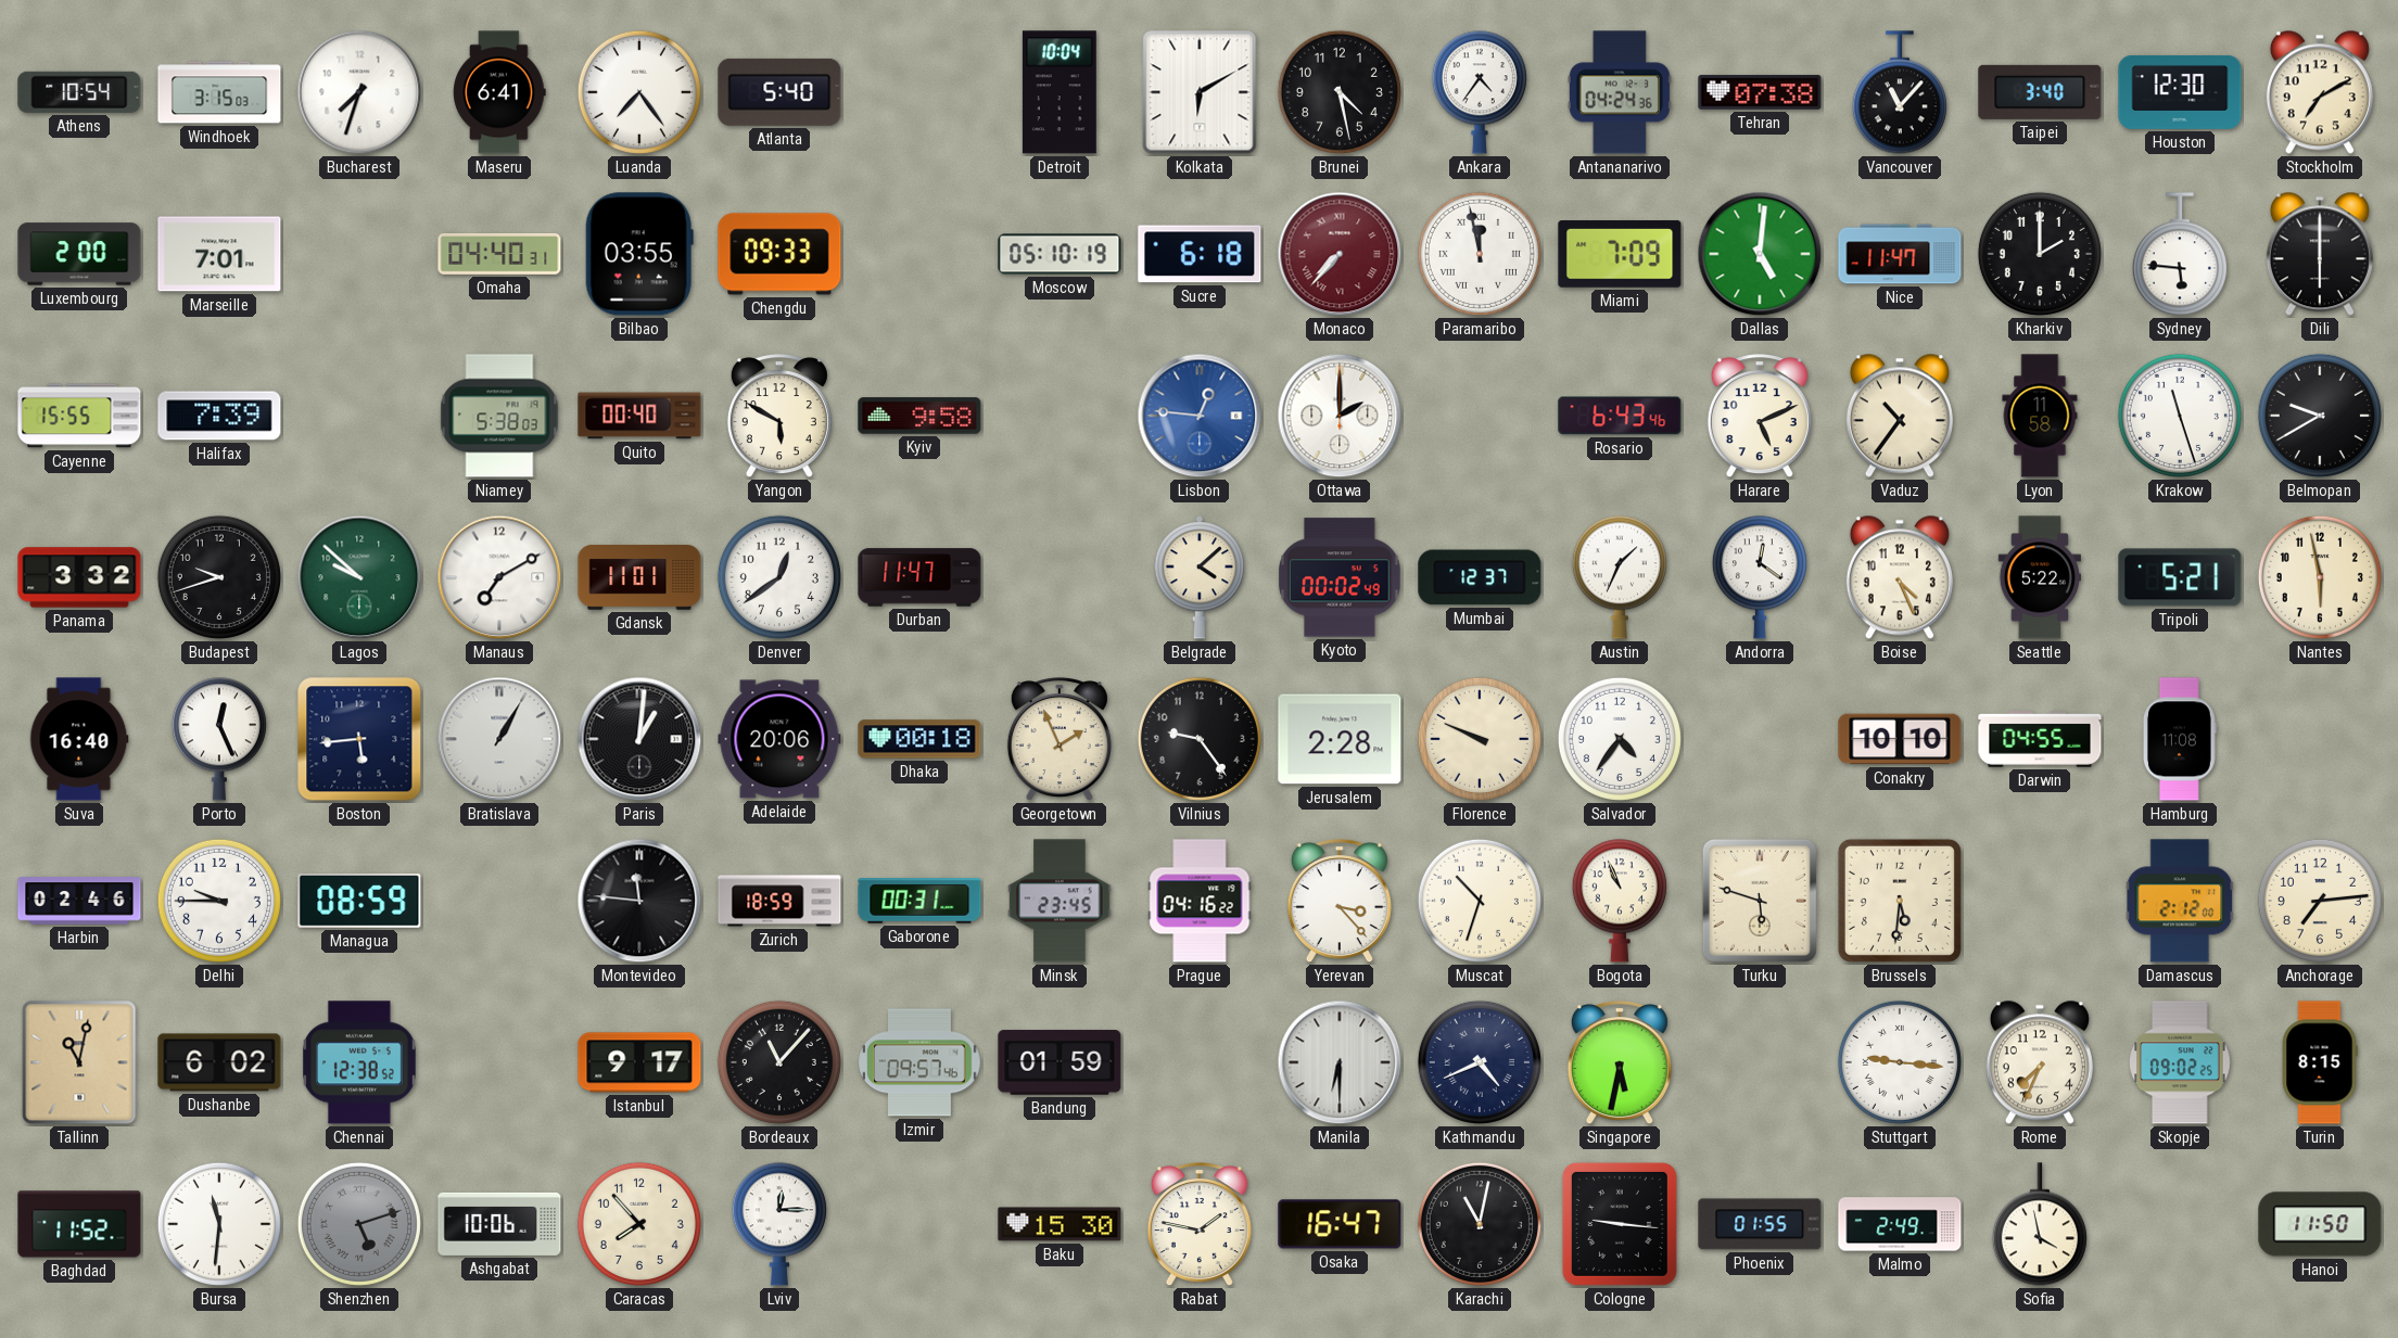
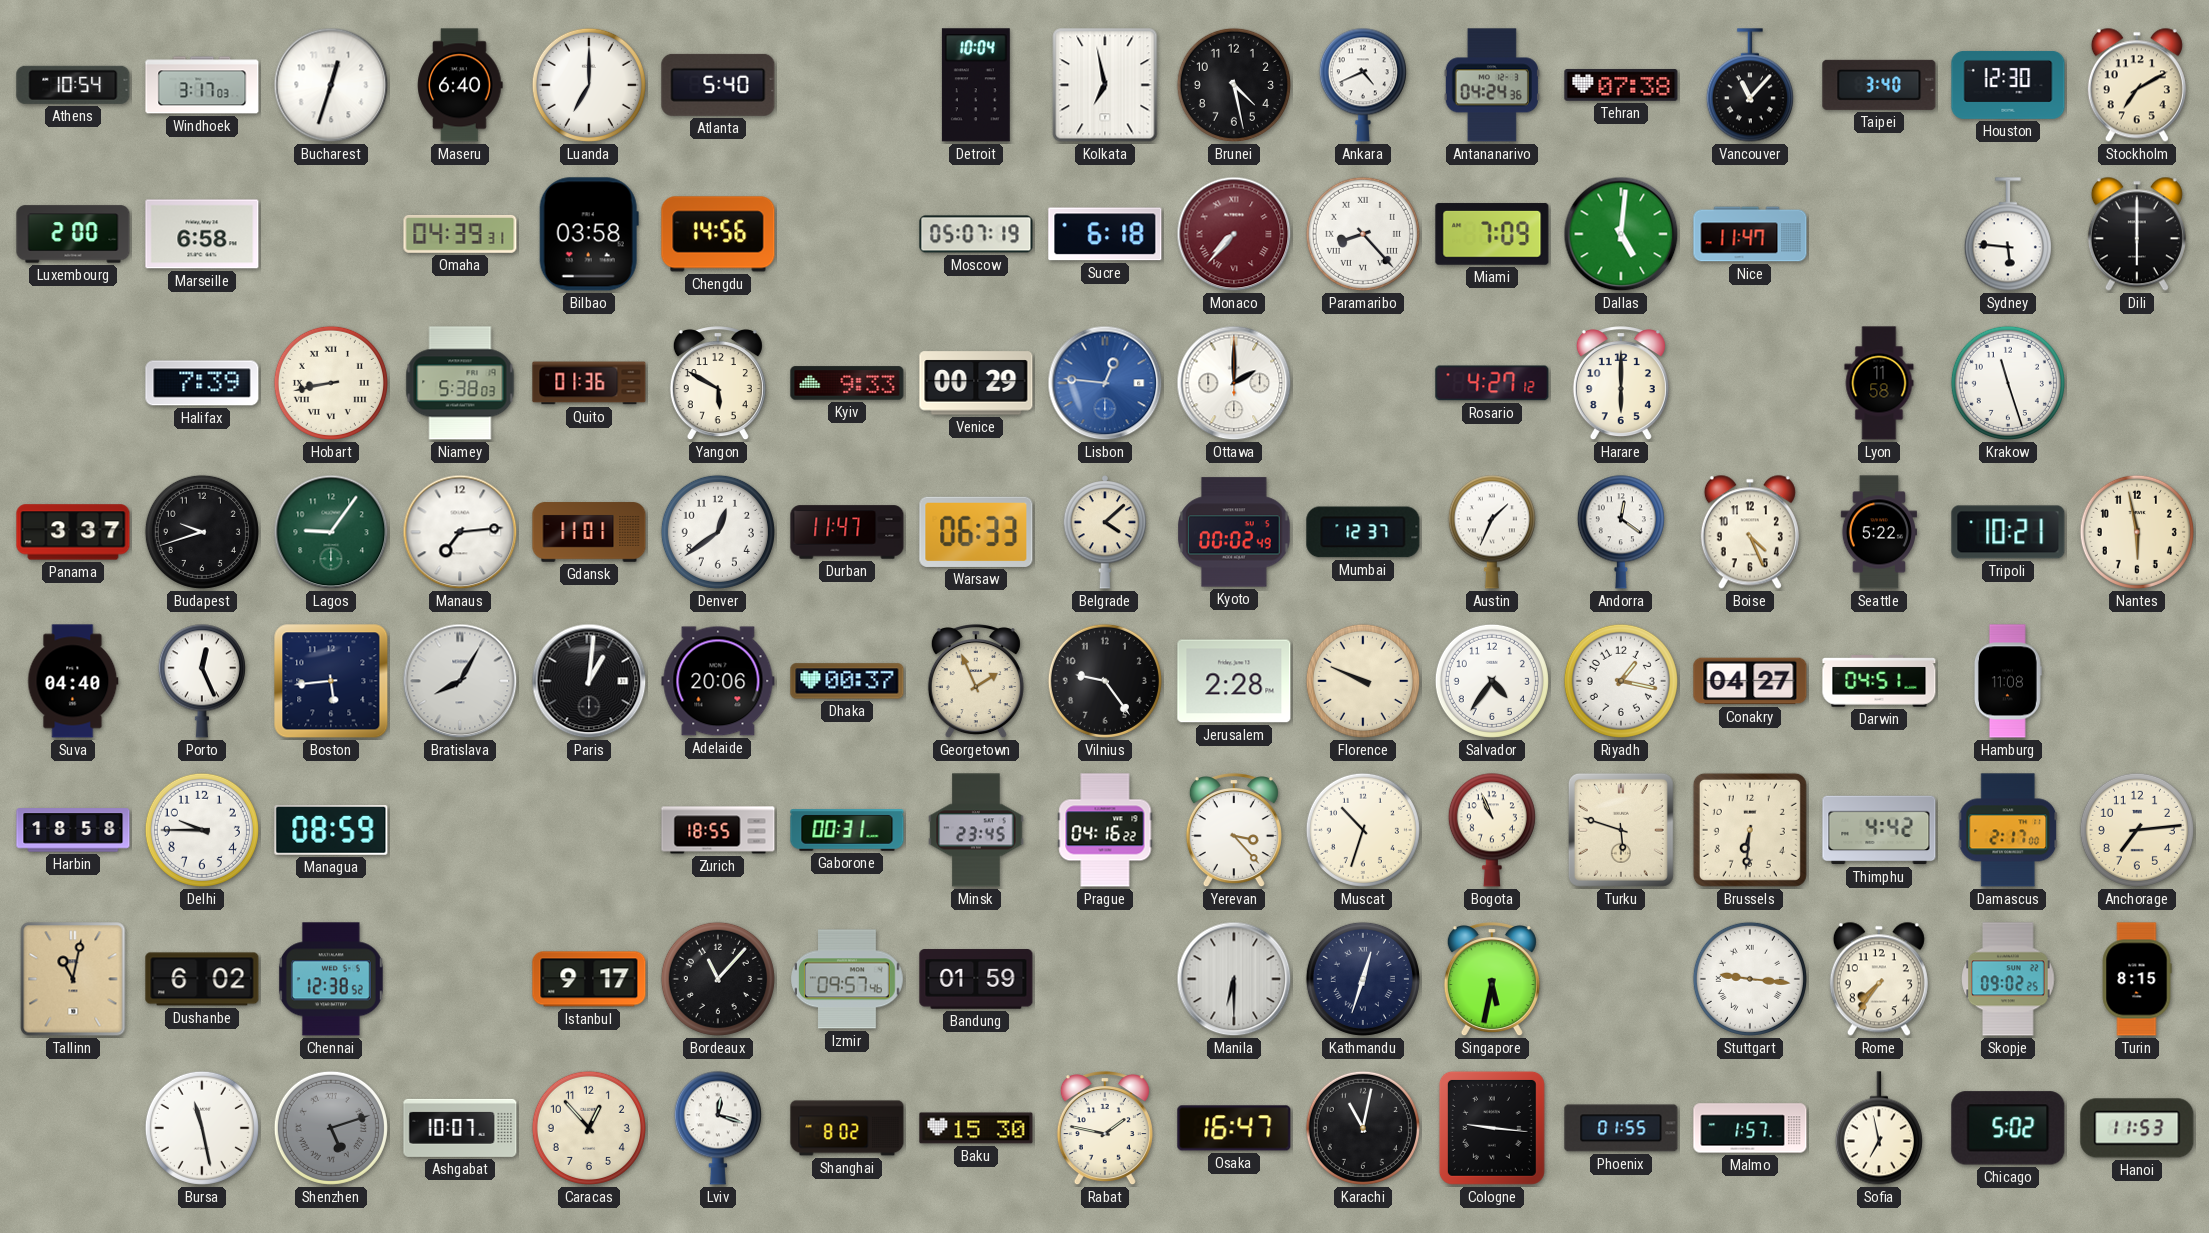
Windhoek: 3:15 -> 3:17
Bucharest: 7:33 -> 12:33
Maseru: 6:41 -> 6:40
Luanda: 7:24 -> 7:00
Kolkata: 6:10 -> 6:58
Ankara: 4:36 -> 4:41
Marseille: 7:01 -> 6:58
Omaha: 04:40 -> 04:39
Bilbao: 03:55 -> 03:58
Chengdu: 09:33 -> 14:56
Moscow: 05:10 -> 05:07
Paramaribo: 11:58 -> 8:23
Kharkiv: 2:00 -> none
Cayenne: 15:55 -> none
Hobart: none -> 8:43
Quito: 00:40 -> 01:36
Kyiv: 9:58 -> 9:33
Venice: none -> 00:29
Rosario: 6:43 -> 4:27
Harare: 5:11 -> 6:00
Vaduz: 10:36 -> none
Belmopan: 9:40 -> none
Panama: 3:32 -> 3:37
Lagos: 9:52 -> 9:06
Manaus: 7:10 -> 7:14
Warsaw: none -> 06:33
Tripoli: 5:21 -> 10:21
Suva: 16:40 -> 04:40
Bratislava: 1:05 -> 8:05
Dhaka: 00:18 -> 00:37
Riyadh: none -> 1:17
Conakry: 10:10 -> 04:27
Darwin: 04:55 -> 04:51
Harbin: 02:46 -> 18:58
Montevideo: 11:46 -> none
Zurich: 18:59 -> 18:55
Brussels: 5:31 -> 6:31
Thimphu: none -> 4:42
Damascus: 2:12 -> 2:17
Kathmandu: 4:41 -> 12:33
Rome: 7:34 -> 7:36
Baghdad: 11:52 -> none
Bursa: 11:31 -> 11:28
Ashgabat: 10:06 -> 10:07
Caracas: 7:53 -> 12:53
Lviv: 12:15 -> 12:18
Shanghai: none -> 8:02
Malmo: 2:49 -> 1:57
Sofia: 3:58 -> 6:58
Chicago: none -> 5:02
Hanoi: 11:50 -> 11:53
